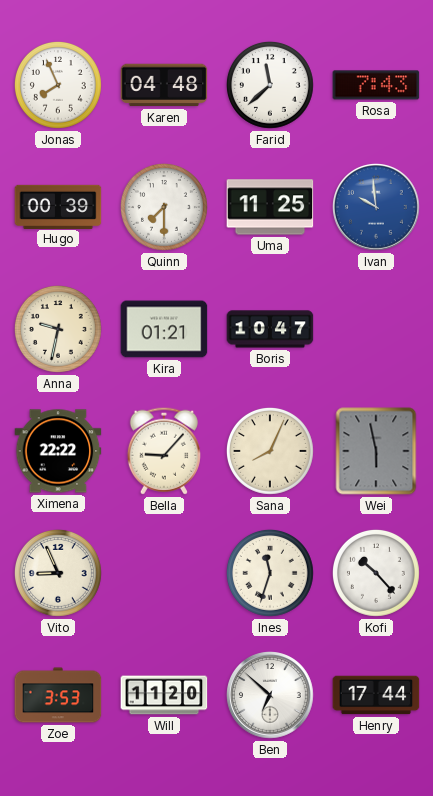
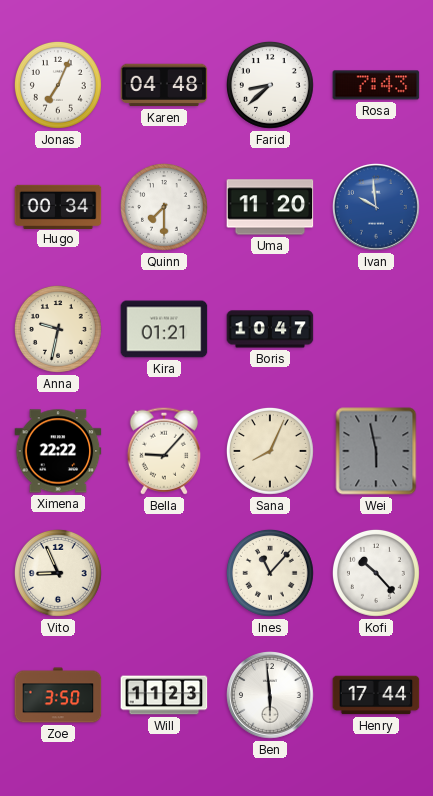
Jonas: 7:56 -> 7:04
Farid: 11:38 -> 8:38
Hugo: 00:39 -> 00:34
Uma: 11:25 -> 11:20
Ines: 11:33 -> 11:07
Zoe: 3:53 -> 3:50
Will: 11:20 -> 11:23
Ben: 6:52 -> 5:59
